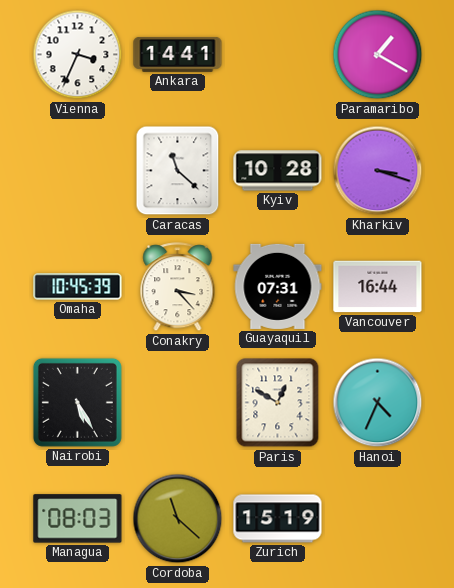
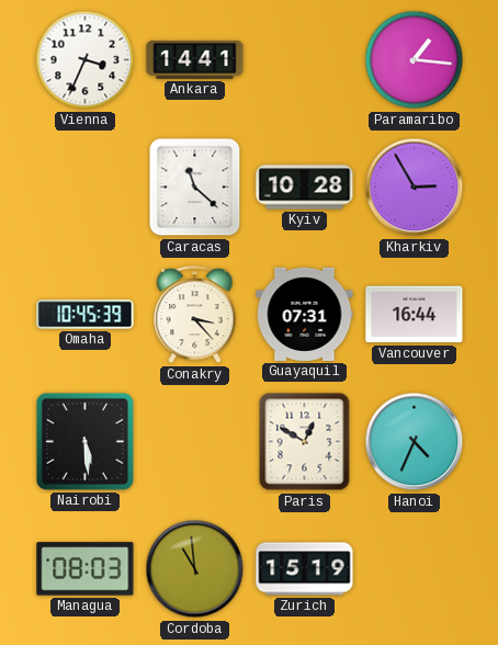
Paramaribo: 1:20 -> 1:16
Kharkiv: 3:18 -> 2:55
Nairobi: 5:25 -> 5:29
Cordoba: 11:22 -> 10:59
